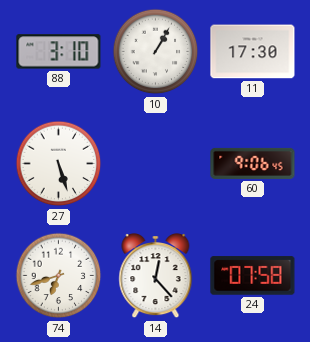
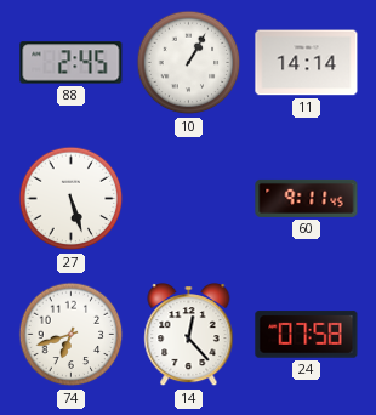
88: 3:10 -> 2:45
11: 17:30 -> 14:14
60: 9:06 -> 9:11
